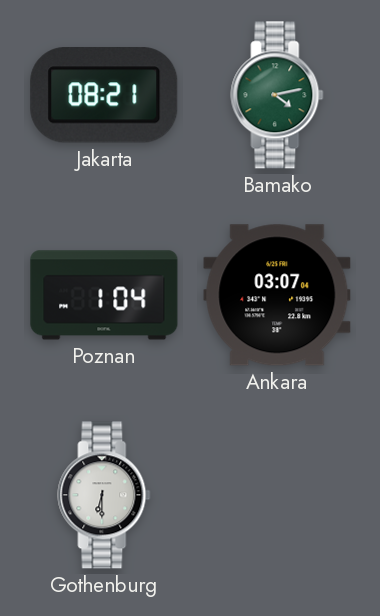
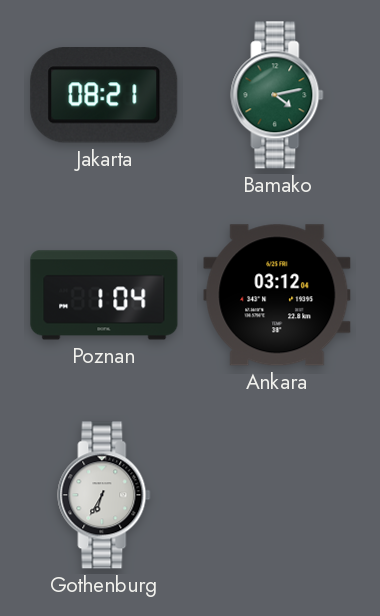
Ankara: 03:07 -> 03:12
Gothenburg: 6:30 -> 6:35
